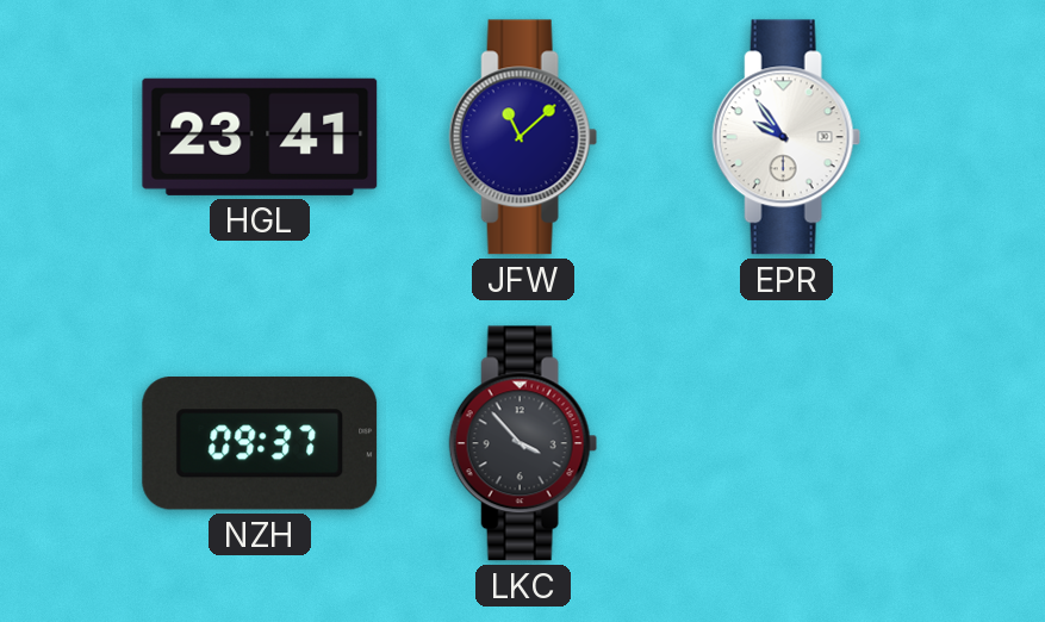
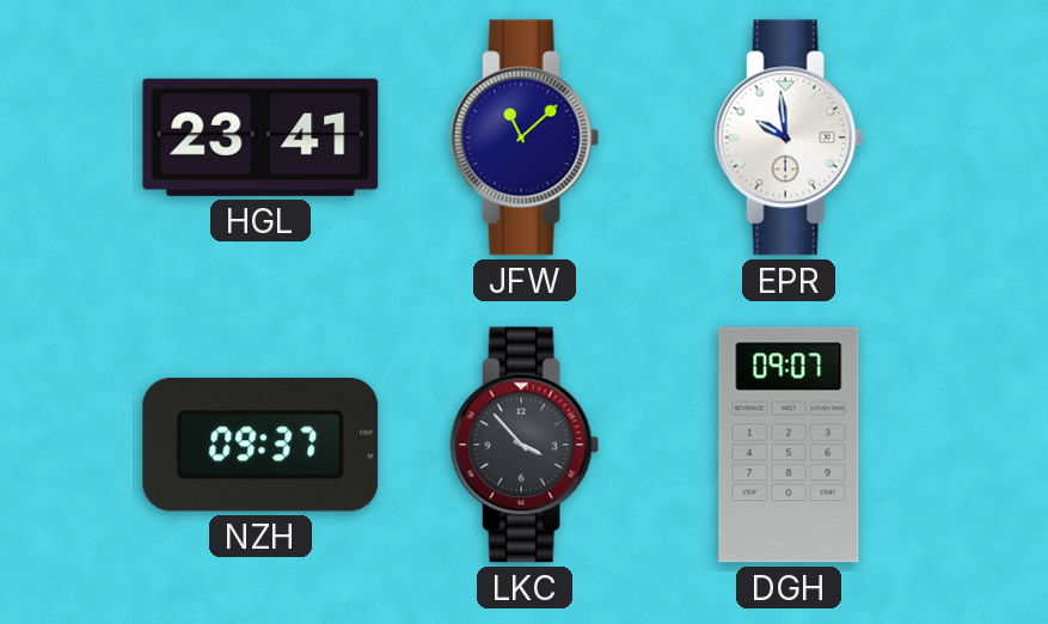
EPR: 9:54 -> 9:59
DGH: none -> 09:07
